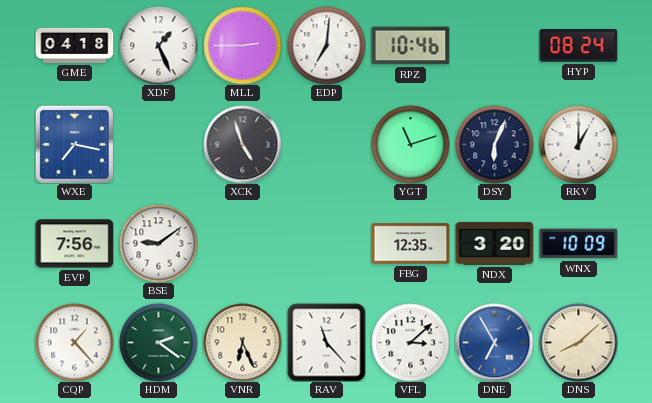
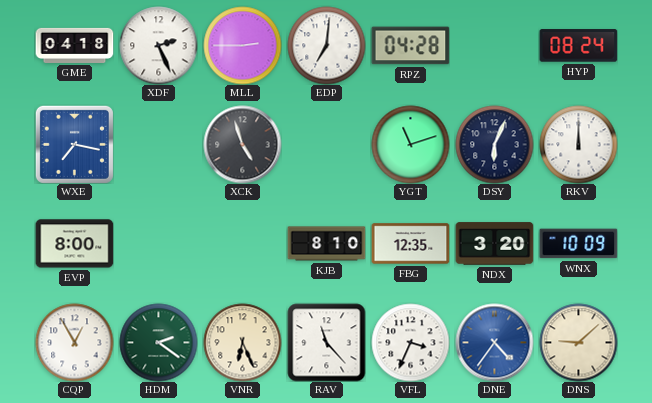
XDF: 1:26 -> 2:26
RPZ: 10:46 -> 04:28
RKV: 1:00 -> 12:00
EVP: 7:56 -> 8:00
BSE: 9:09 -> none
KJB: none -> 8:10
CQP: 1:23 -> 12:55
VFL: 3:08 -> 3:34
DNE: 6:55 -> 4:36
DNS: 8:08 -> 9:08
